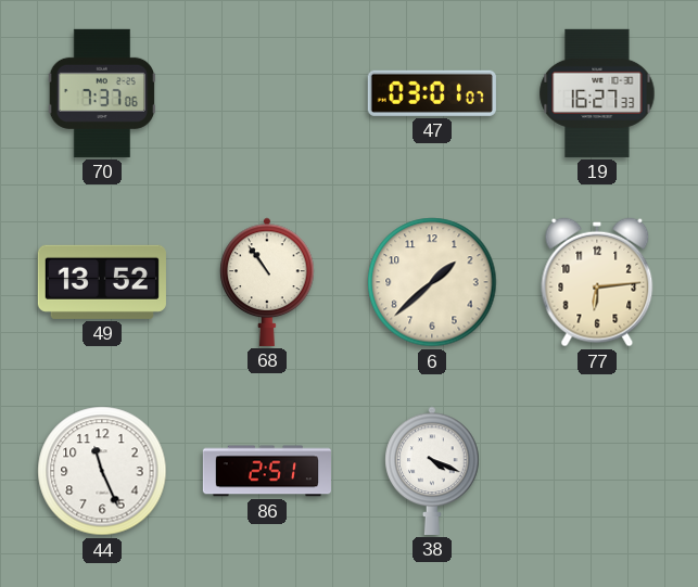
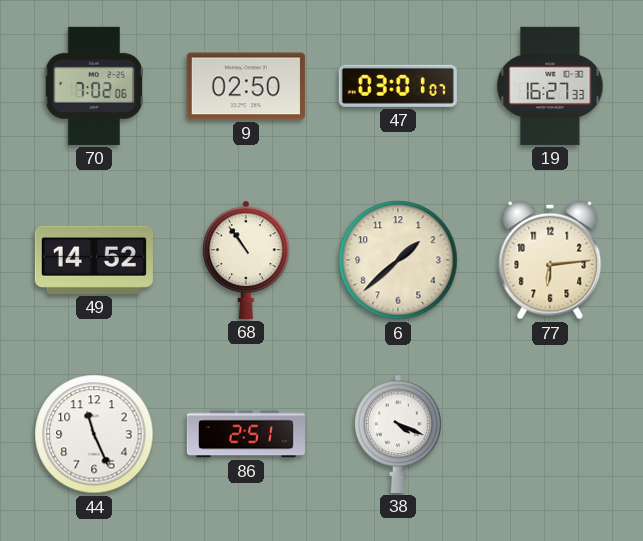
70: 7:37 -> 7:02
9: none -> 02:50
49: 13:52 -> 14:52
